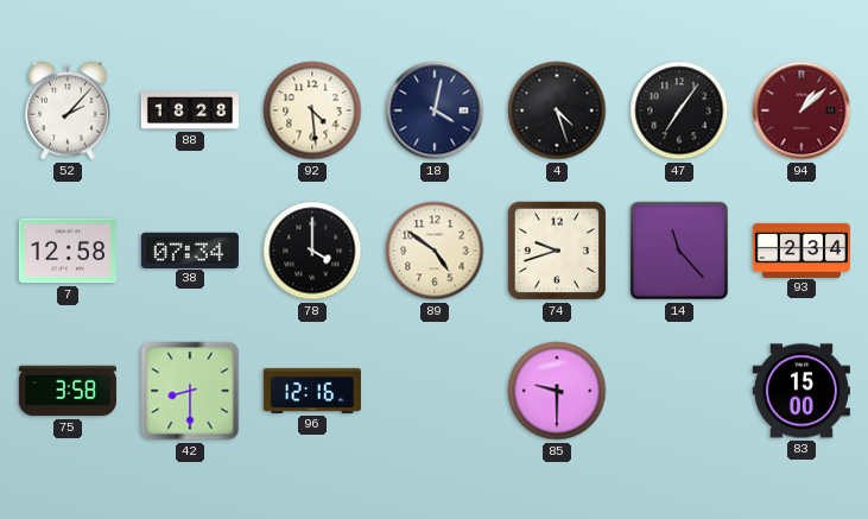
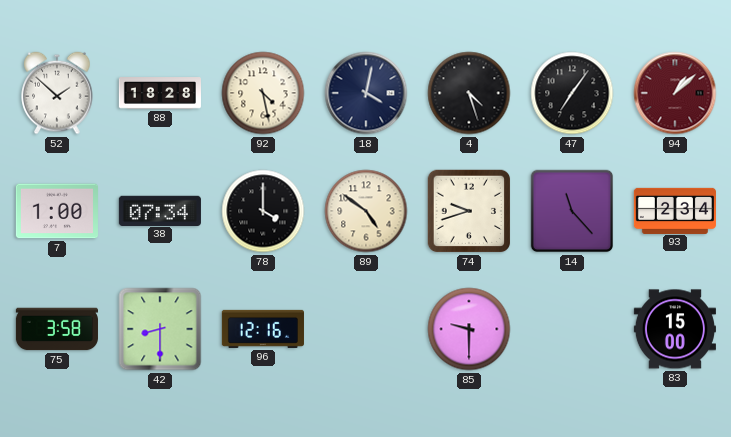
52: 2:07 -> 1:52
92: 4:29 -> 4:28
7: 12:58 -> 1:00
